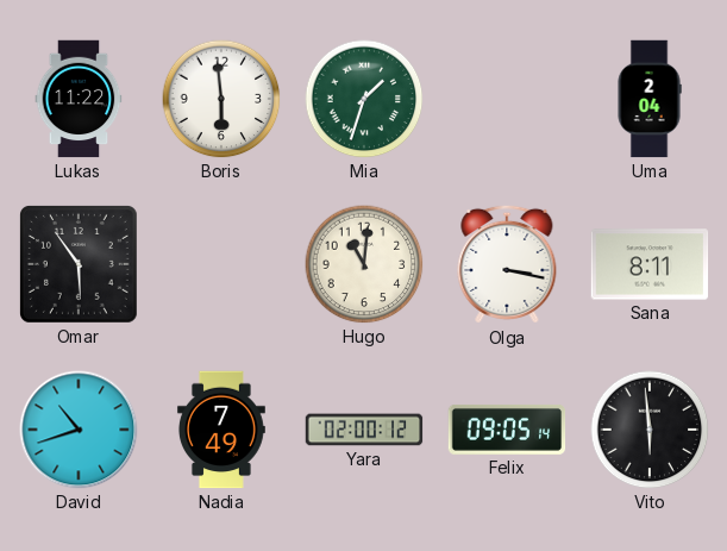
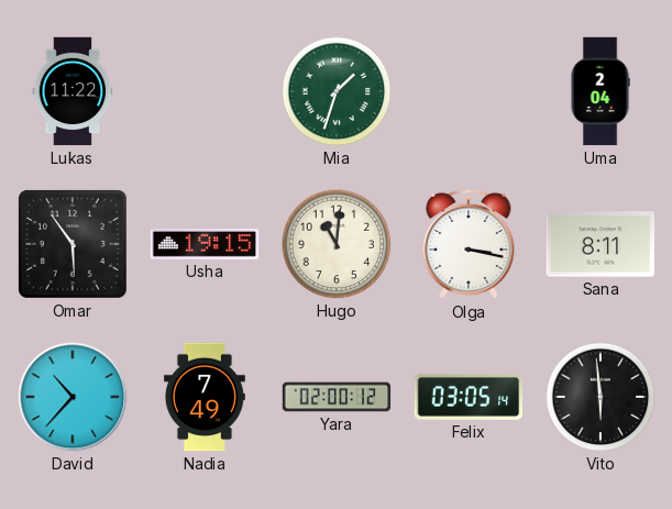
Boris: 5:59 -> none
Usha: none -> 19:15
David: 10:42 -> 10:37
Felix: 09:05 -> 03:05
